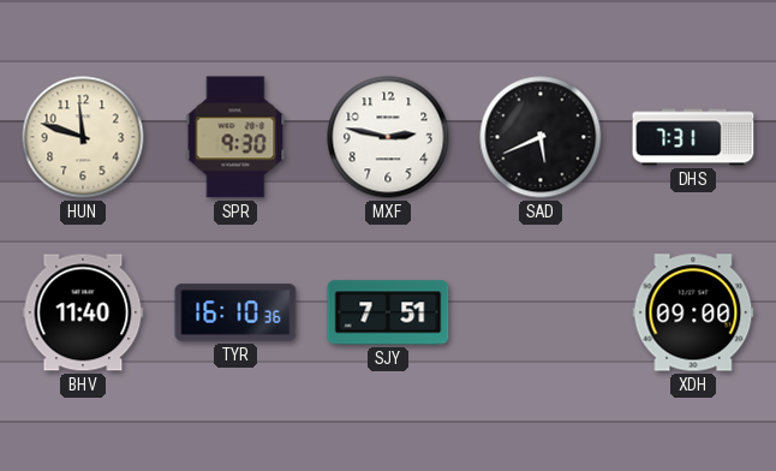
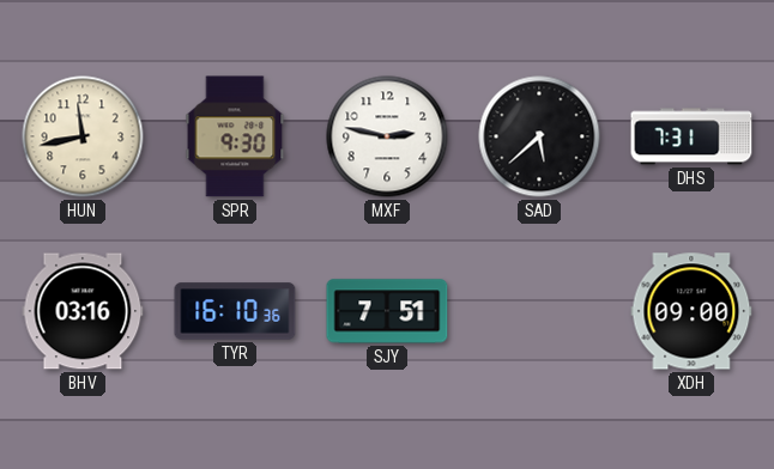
HUN: 11:48 -> 11:43
SAD: 5:41 -> 5:38
BHV: 11:40 -> 03:16
